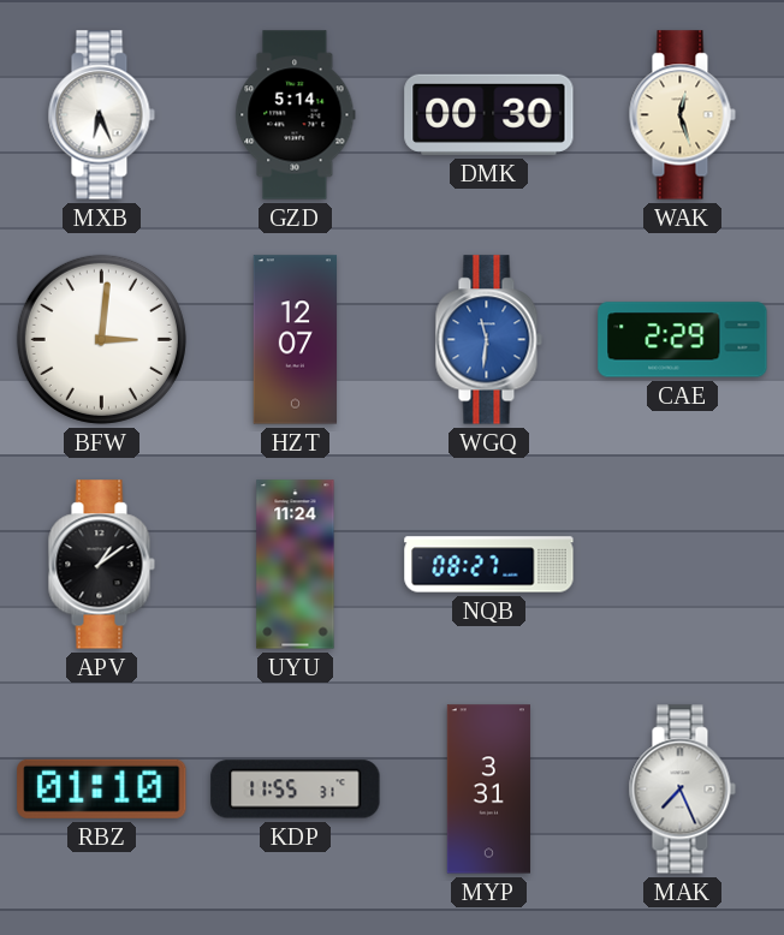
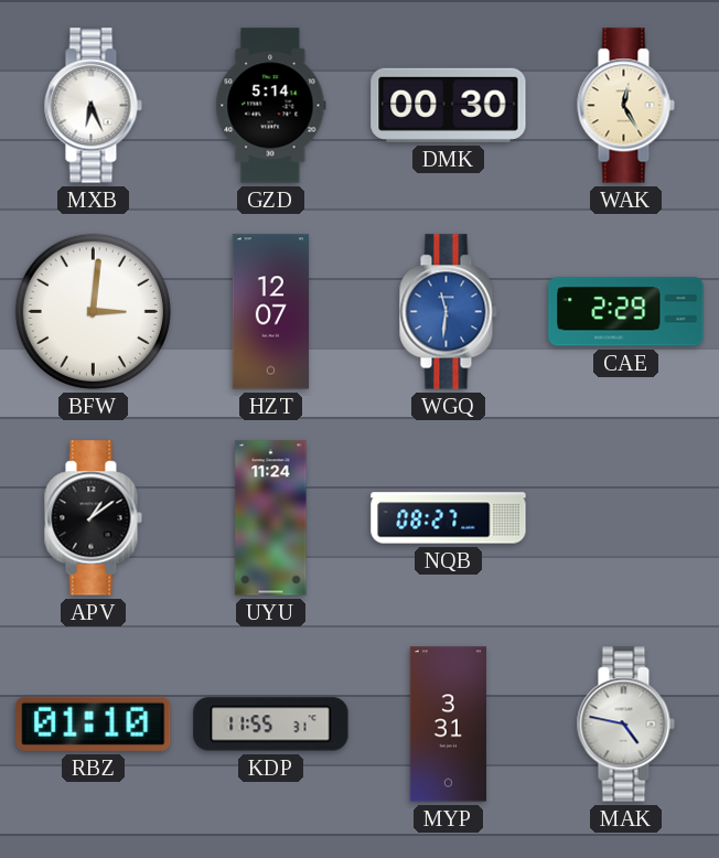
WAK: 12:27 -> 12:25
MAK: 7:26 -> 4:47
